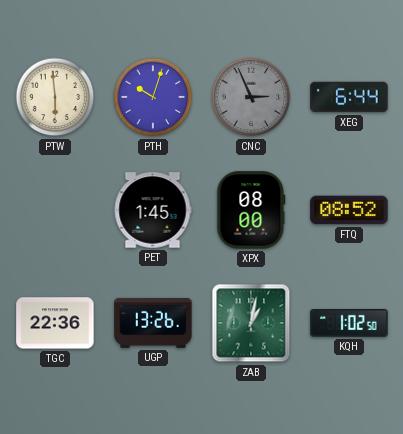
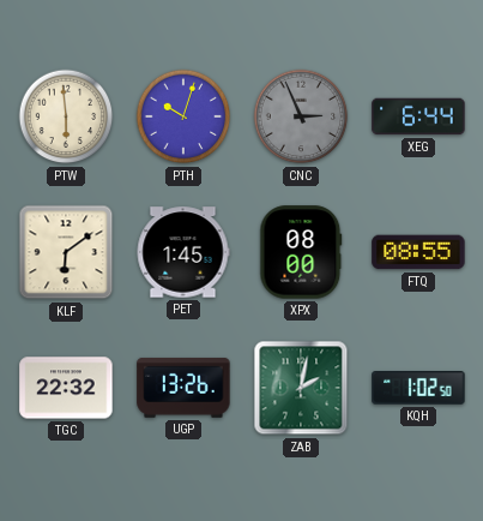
KLF: none -> 6:09
FTQ: 08:52 -> 08:55
TGC: 22:36 -> 22:32
ZAB: 1:02 -> 2:02
